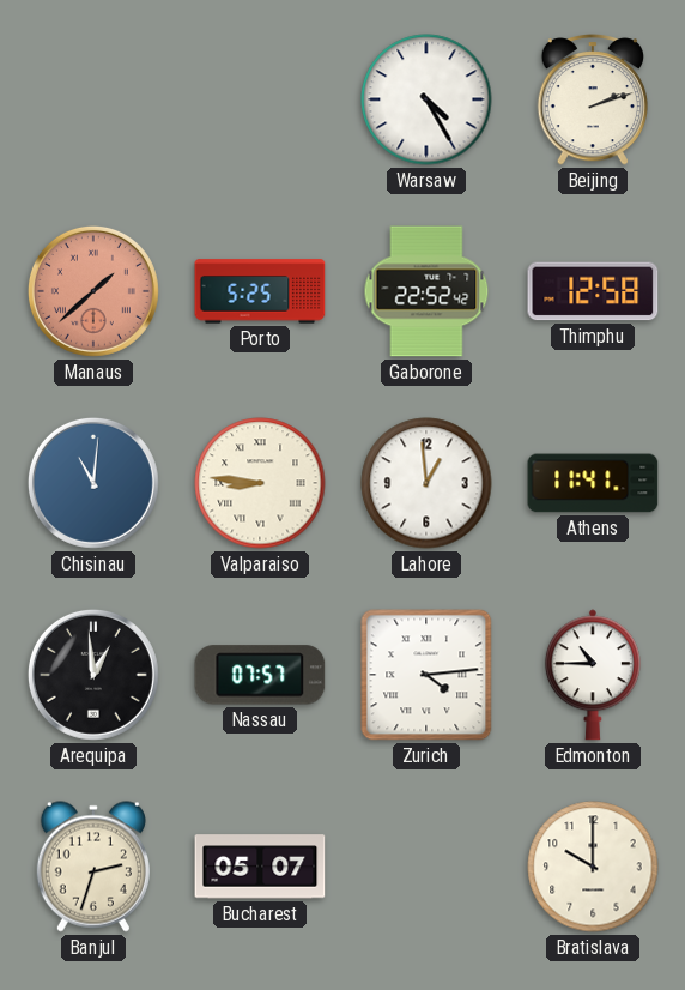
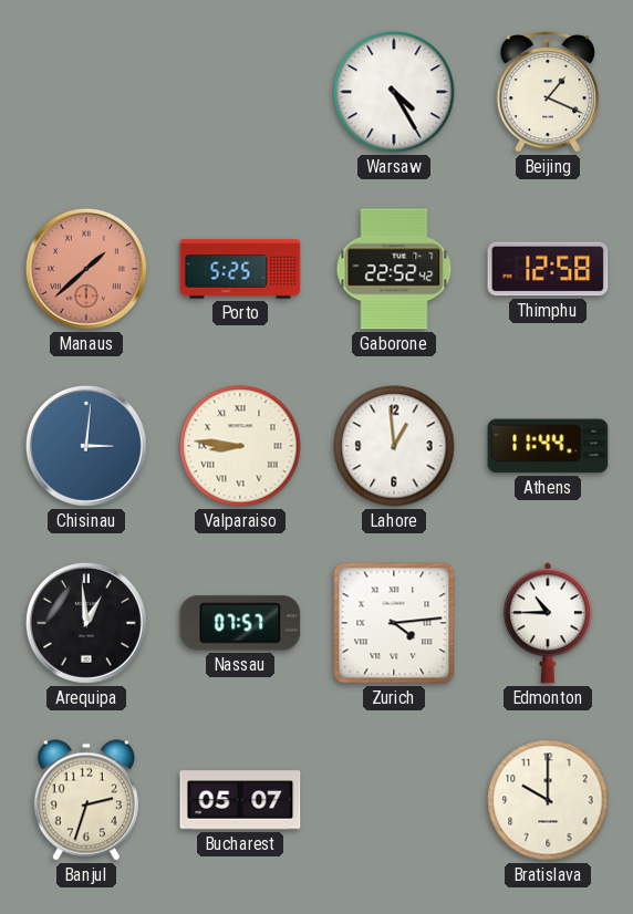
Beijing: 2:12 -> 1:19
Chisinau: 11:01 -> 3:01
Athens: 11:41 -> 11:44
